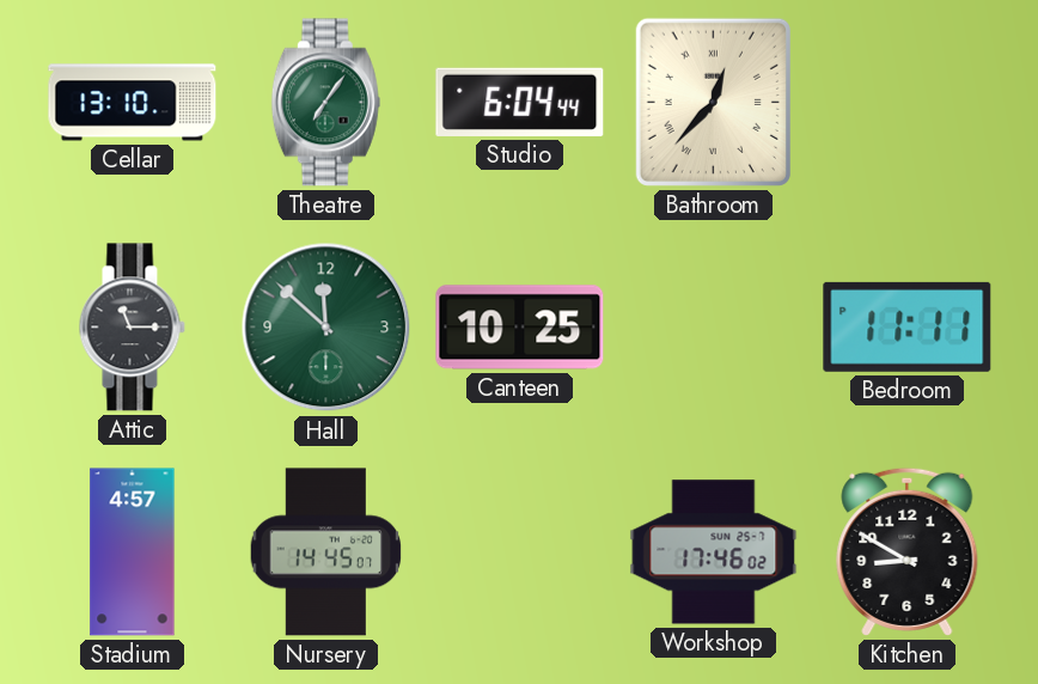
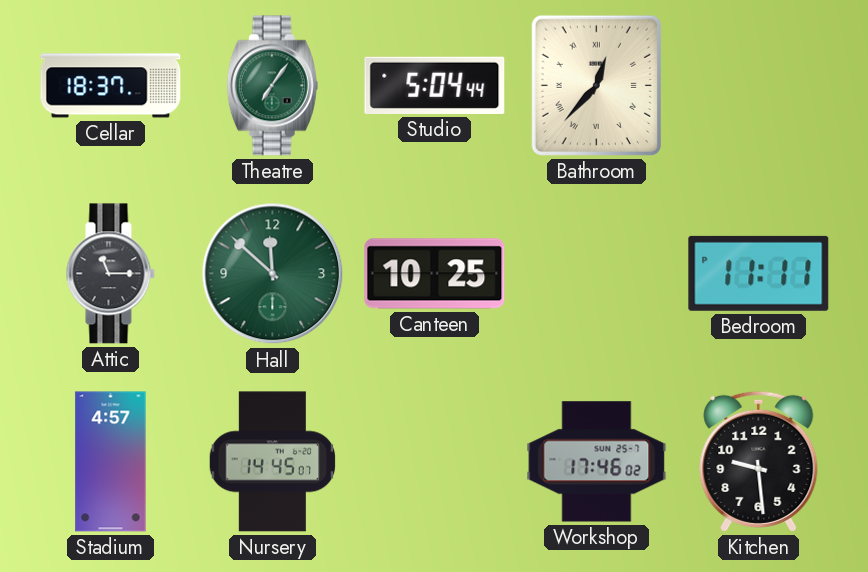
Cellar: 13:10 -> 18:37
Studio: 6:04 -> 5:04
Kitchen: 8:50 -> 9:29
